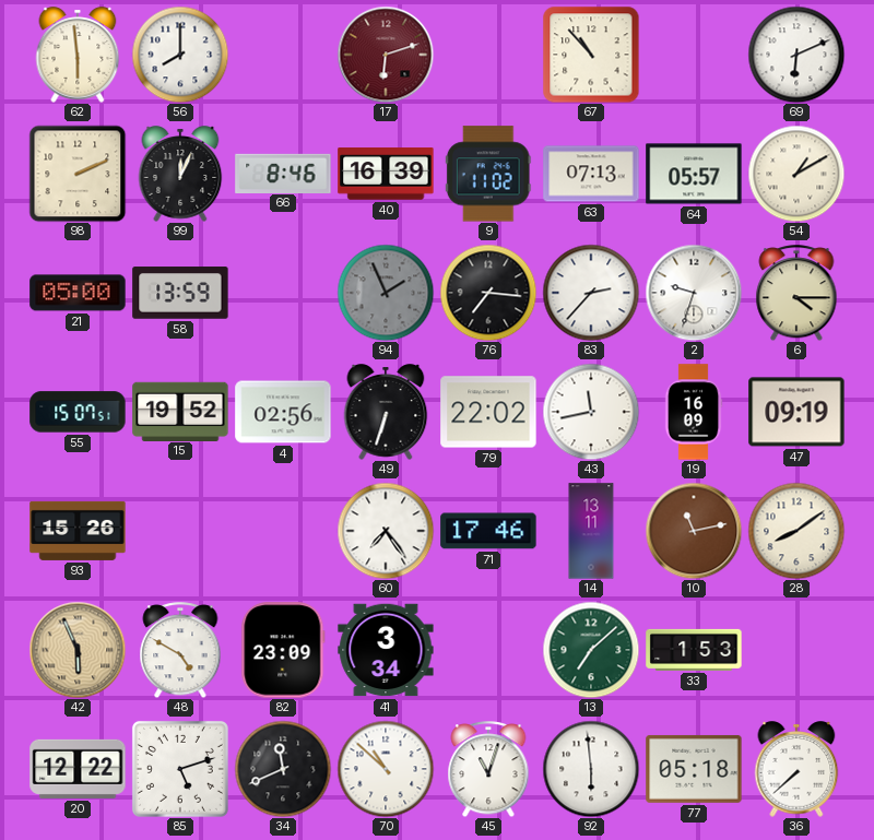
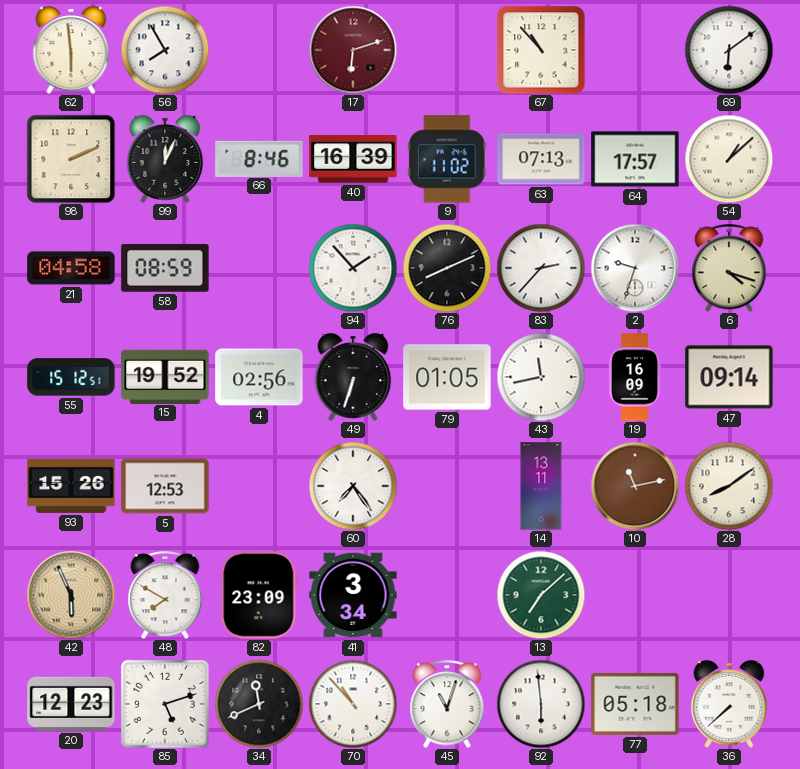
56: 8:00 -> 7:55
69: 6:11 -> 6:09
64: 05:57 -> 17:57
54: 1:10 -> 1:08
21: 05:00 -> 04:58
58: 13:59 -> 08:59
94: 1:56 -> 1:53
94 dial: grey -> white
76: 7:16 -> 8:11
6: 4:15 -> 4:18
55: 15:07 -> 15:12
79: 22:02 -> 01:05
47: 09:19 -> 09:14
5: none -> 12:53
71: 17:46 -> none
48: 4:50 -> 7:50
33: 1:53 -> none
20: 12:22 -> 12:23
70: 10:52 -> 10:53
